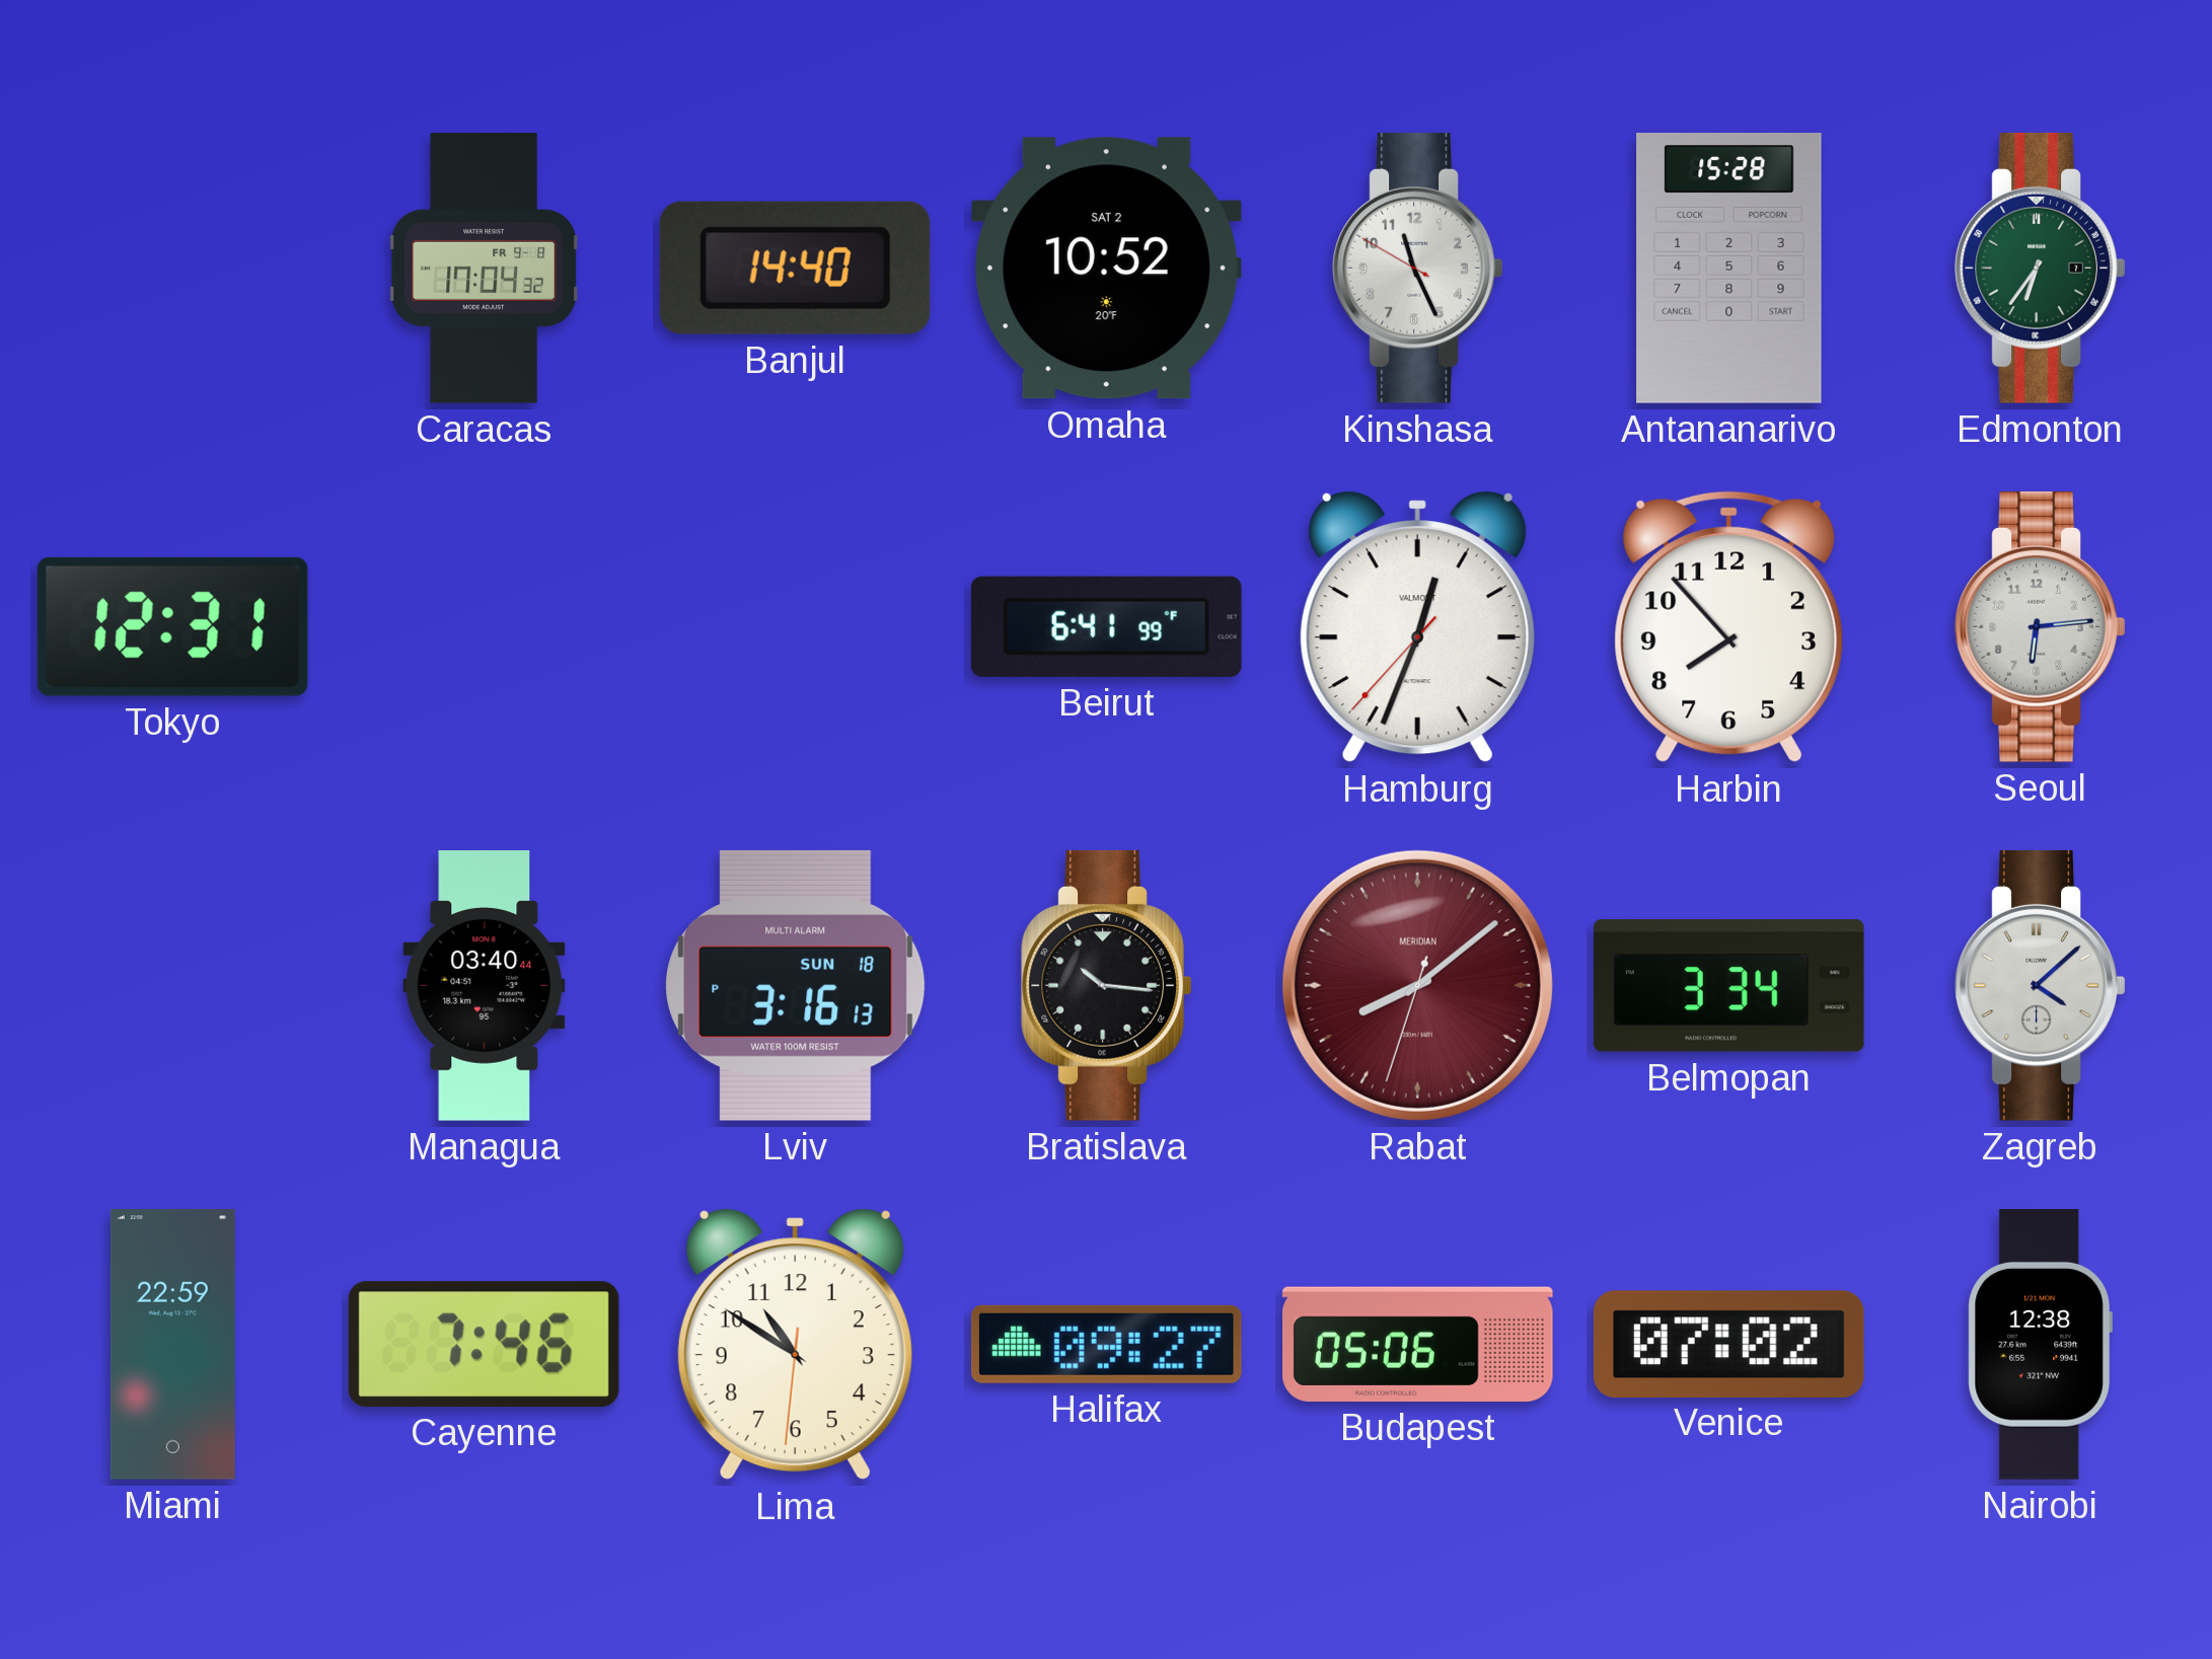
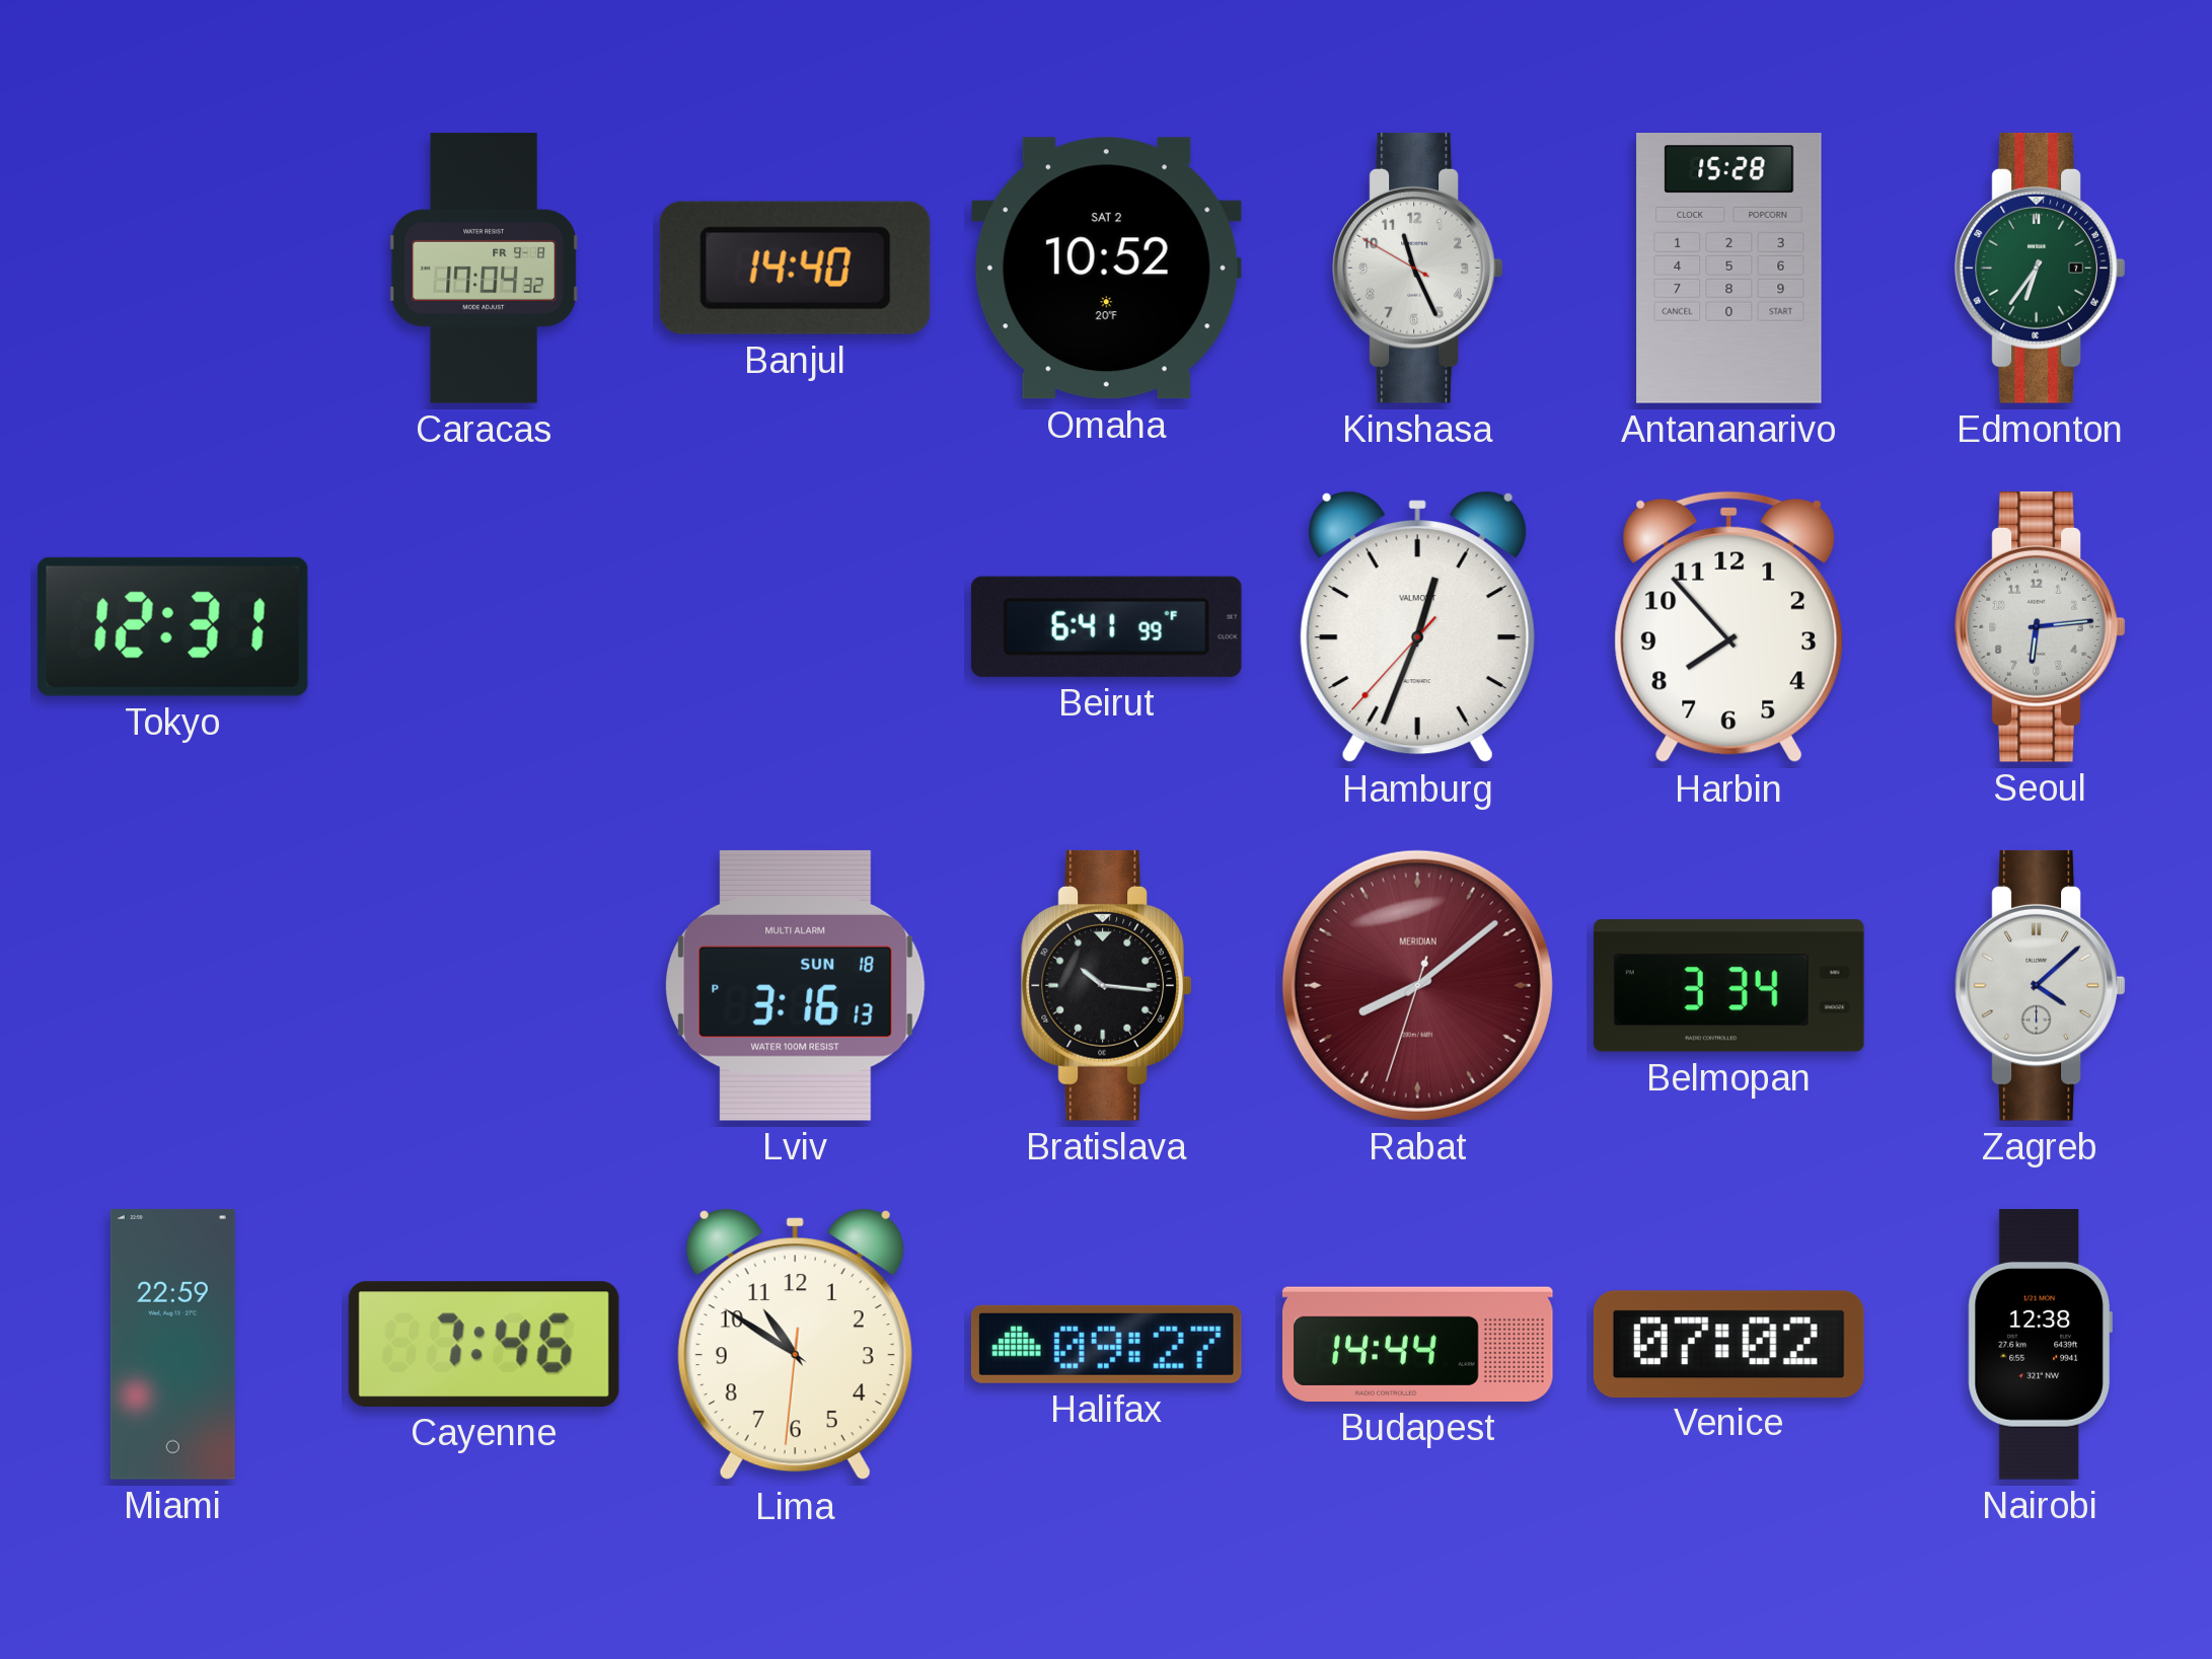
Managua: 03:40 -> none
Budapest: 05:06 -> 14:44
